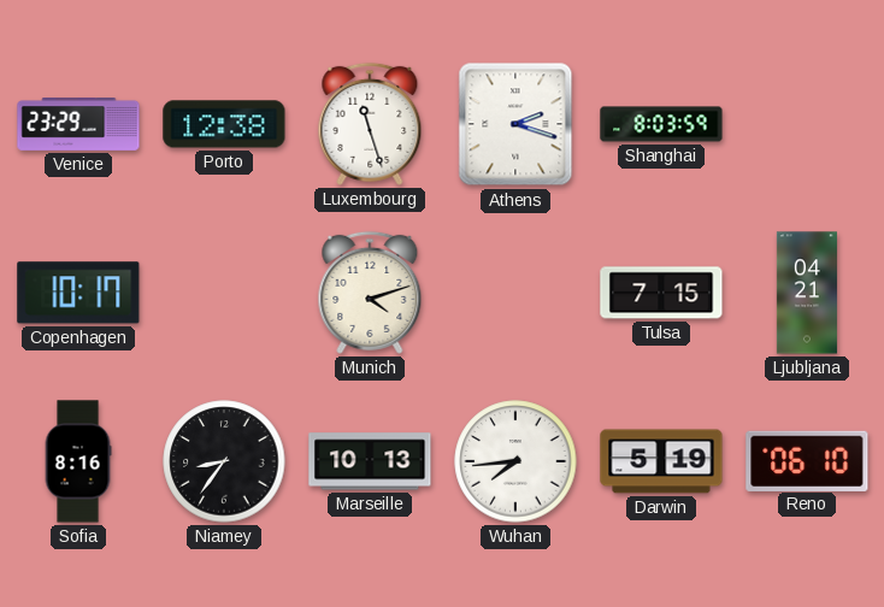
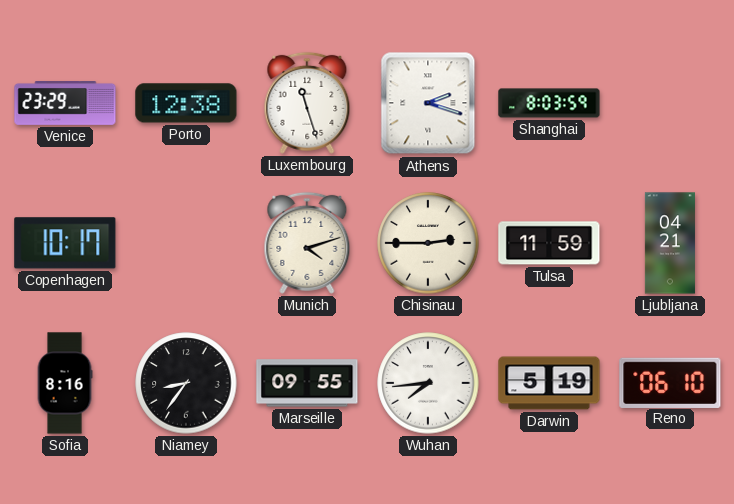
Chisinau: none -> 2:45
Tulsa: 7:15 -> 11:59
Marseille: 10:13 -> 09:55
